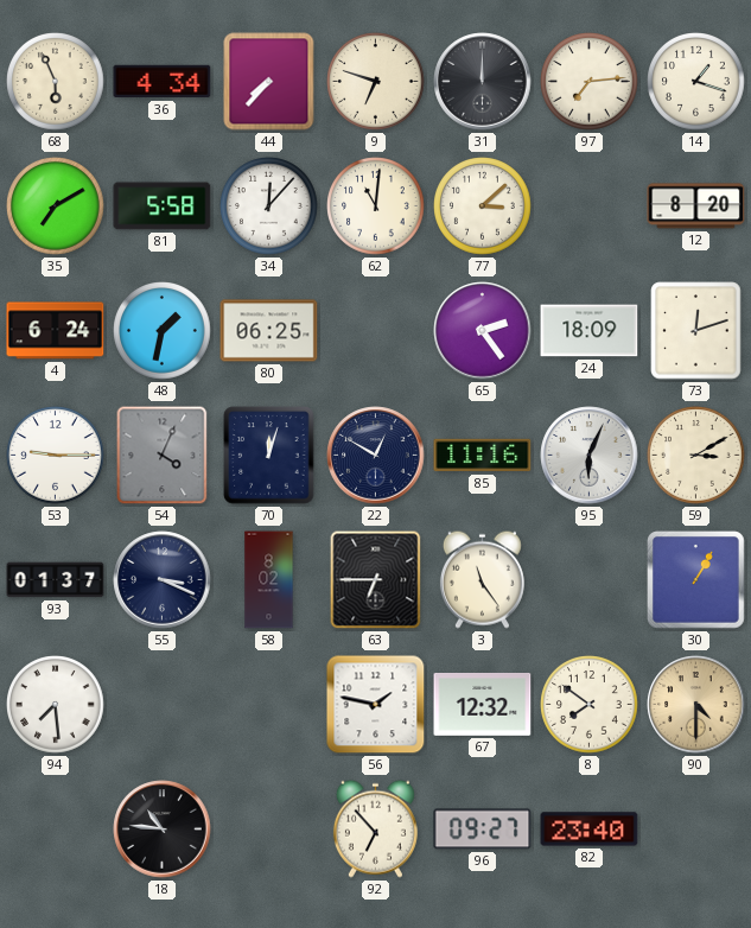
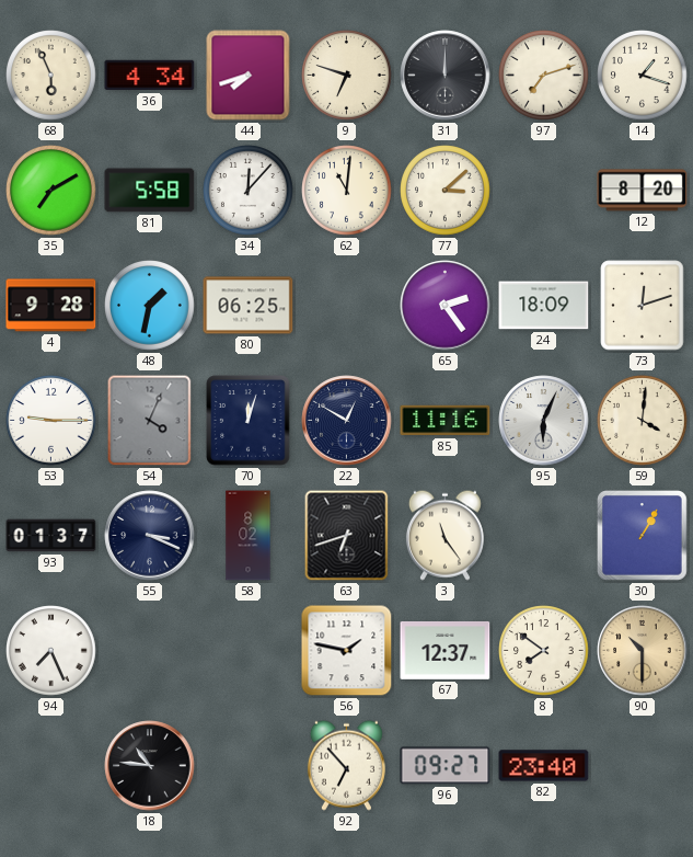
44: 7:37 -> 7:42
97: 7:14 -> 7:12
4: 6:24 -> 9:28
59: 3:10 -> 4:01
63: 6:45 -> 6:42
94: 7:29 -> 7:26
67: 12:32 -> 12:37
90: 4:30 -> 10:30
